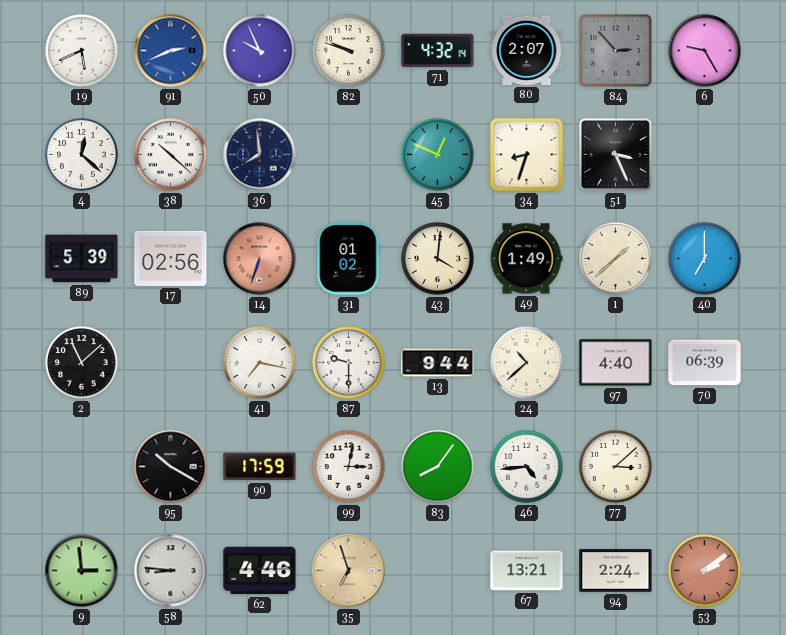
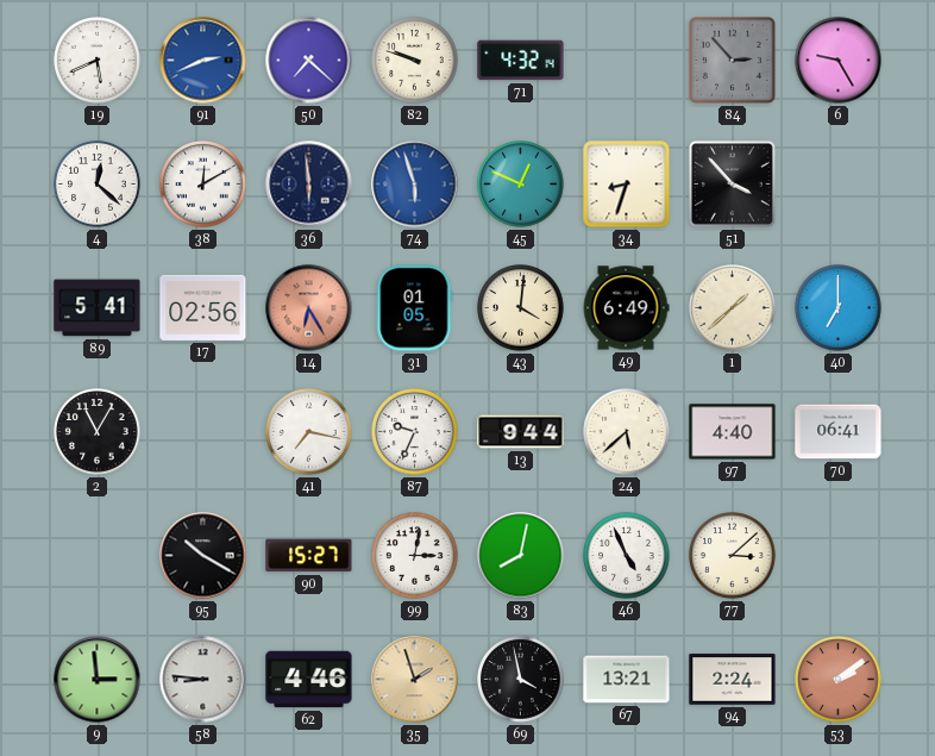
50: 9:56 -> 7:22
80: 2:07 -> none
38: 10:22 -> 12:10
36: 7:59 -> 5:59
74: none -> 5:57
51: 3:26 -> 3:53
89: 5:39 -> 5:41
14: 6:33 -> 6:25
31: 01:02 -> 01:05
49: 1:49 -> 6:49
2: 11:08 -> 11:05
87: 9:30 -> 9:34
24: 10:38 -> 5:38
70: 06:39 -> 06:41
90: 17:59 -> 15:27
83: 8:06 -> 8:02
46: 4:44 -> 4:56
35: 6:57 -> 1:57
69: none -> 3:58
